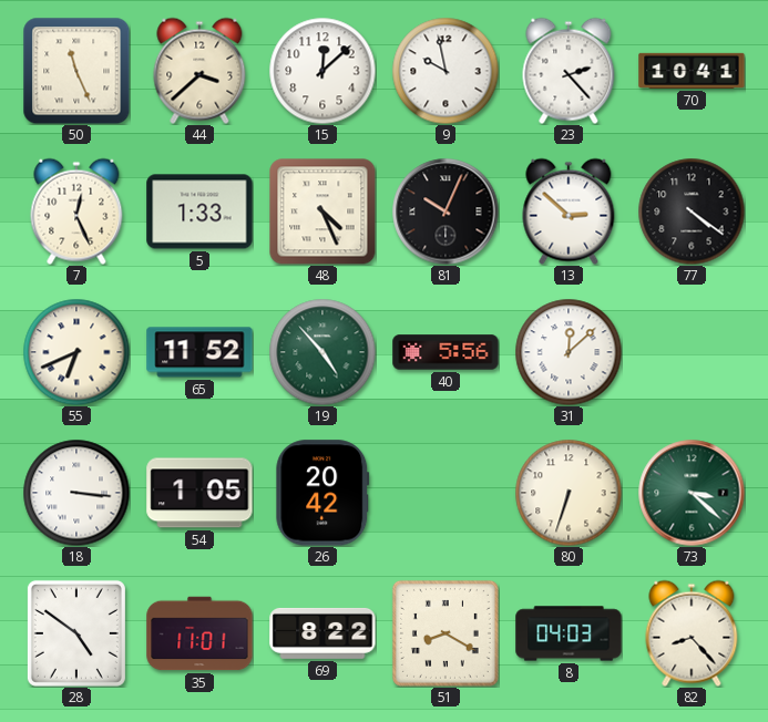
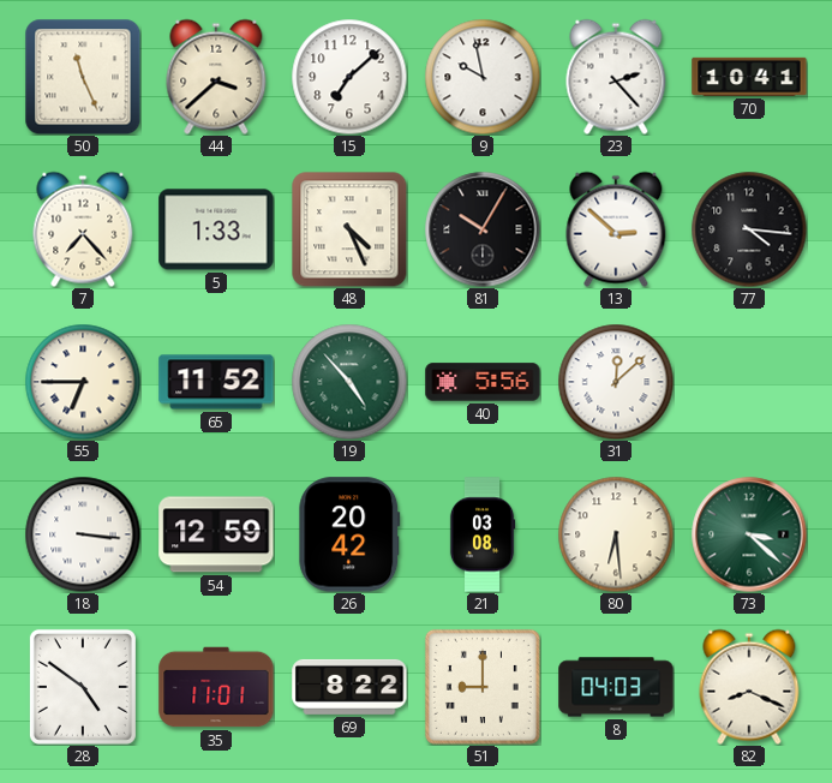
15: 12:08 -> 7:08
7: 12:26 -> 7:23
81: 10:04 -> 10:05
77: 4:21 -> 4:16
55: 6:41 -> 6:45
54: 1:05 -> 12:59
21: none -> 03:08
80: 6:33 -> 6:29
51: 8:20 -> 9:00
82: 8:23 -> 8:19
